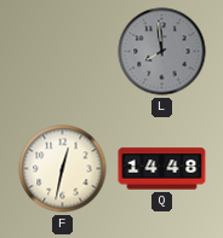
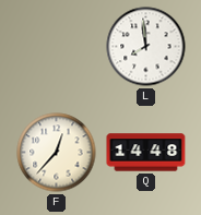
L dial: grey -> white
F: 12:32 -> 12:37
